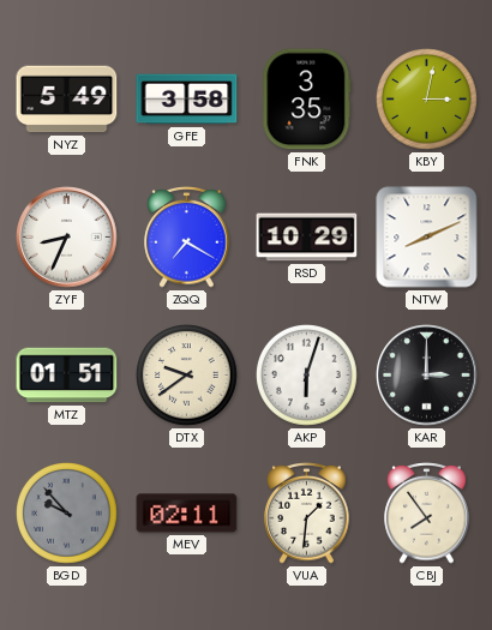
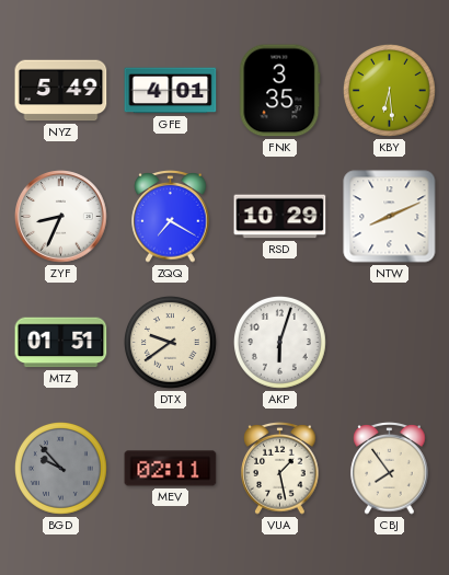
GFE: 3:58 -> 4:01
KBY: 3:02 -> 6:29
KAR: 3:00 -> none
VUA: 1:31 -> 1:28
